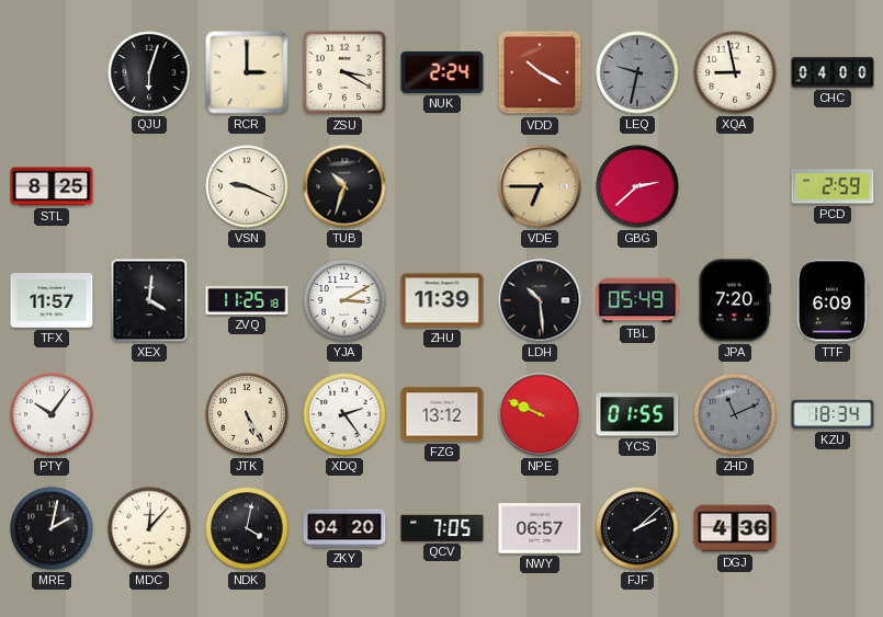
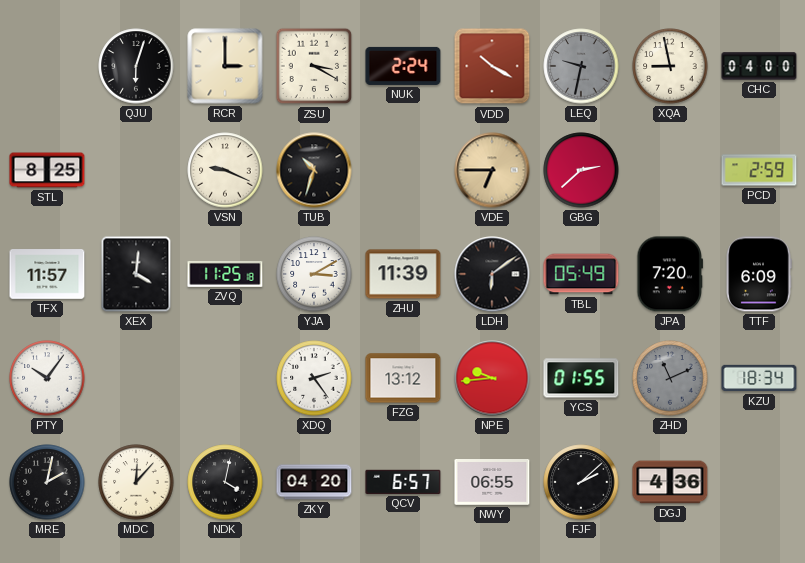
LDH: 10:29 -> 6:09
JTK: 5:25 -> none
NPE: 9:49 -> 9:44
QCV: 7:05 -> 6:57
NWY: 06:57 -> 06:55
